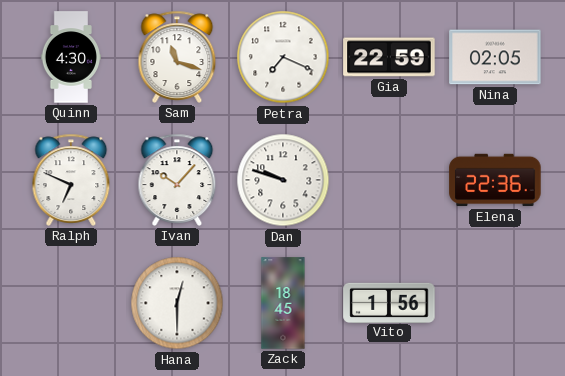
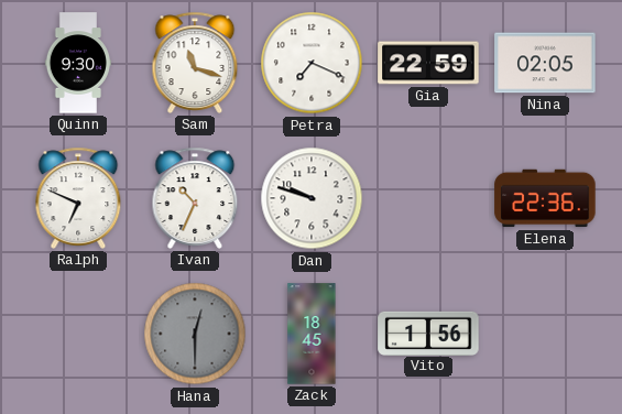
Quinn: 4:30 -> 9:30
Ivan: 10:07 -> 10:34
Hana dial: white -> grey
